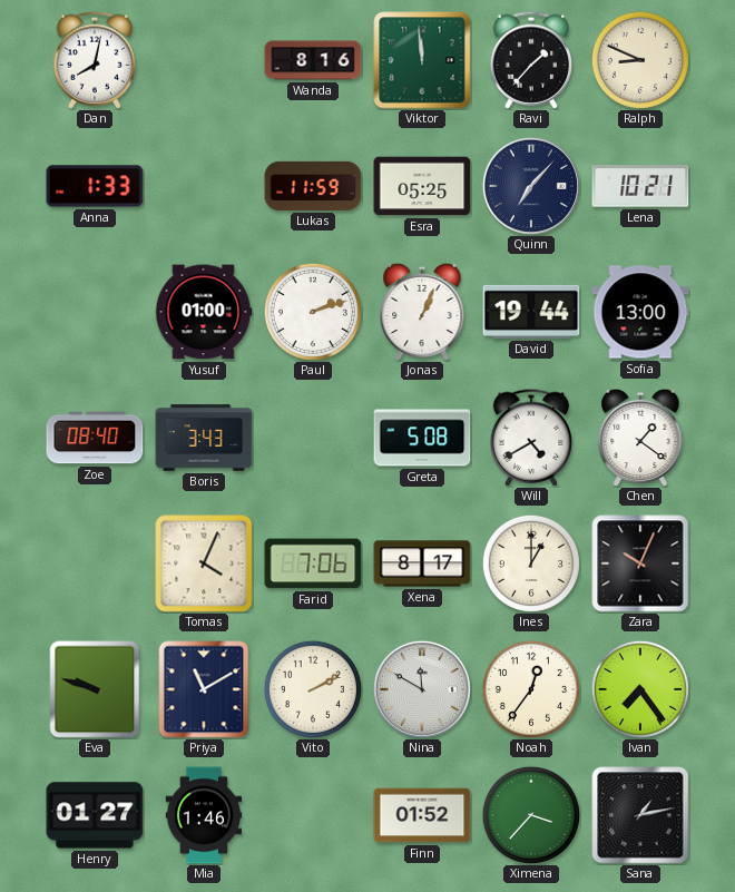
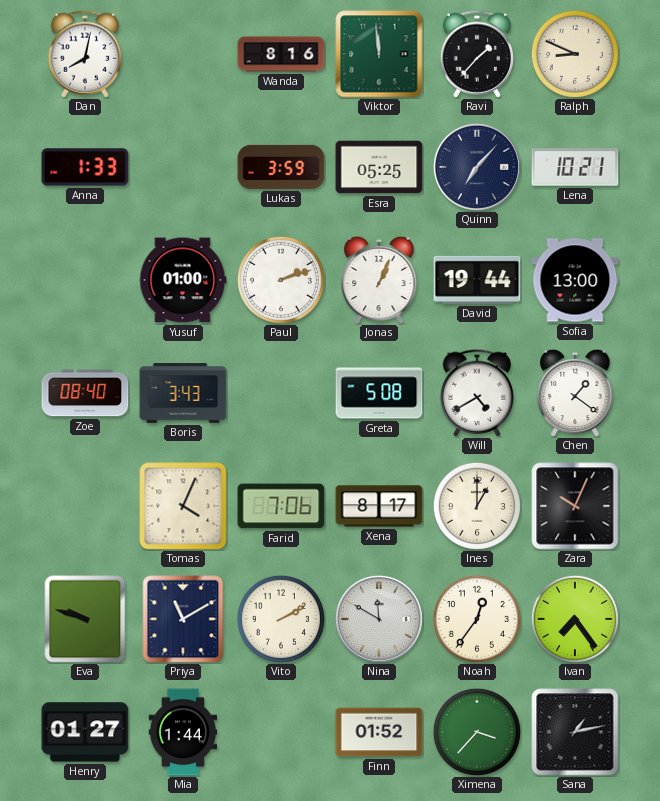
Lukas: 11:59 -> 3:59
Mia: 1:46 -> 1:44
